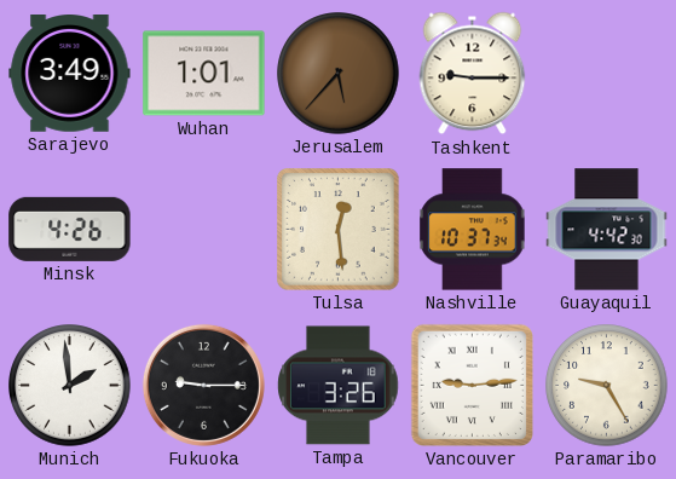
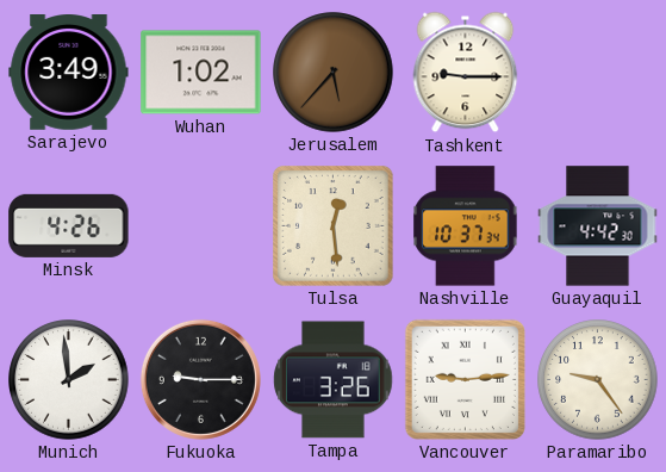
Wuhan: 1:01 -> 1:02
Paramaribo: 9:25 -> 9:24
